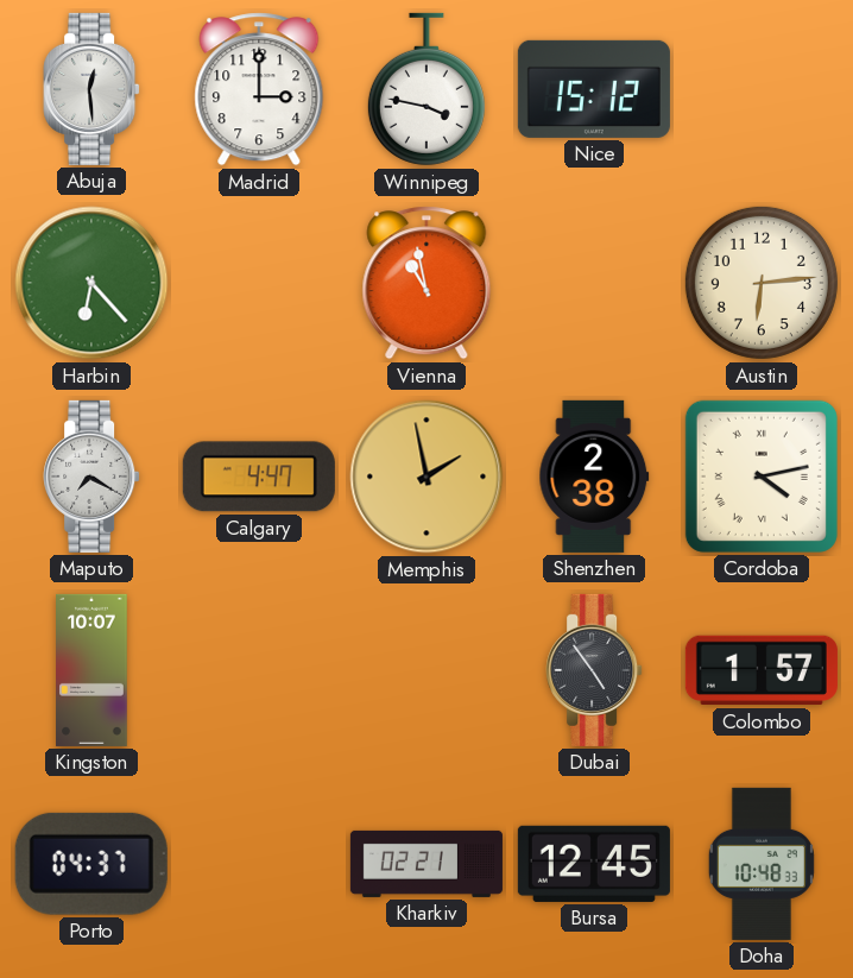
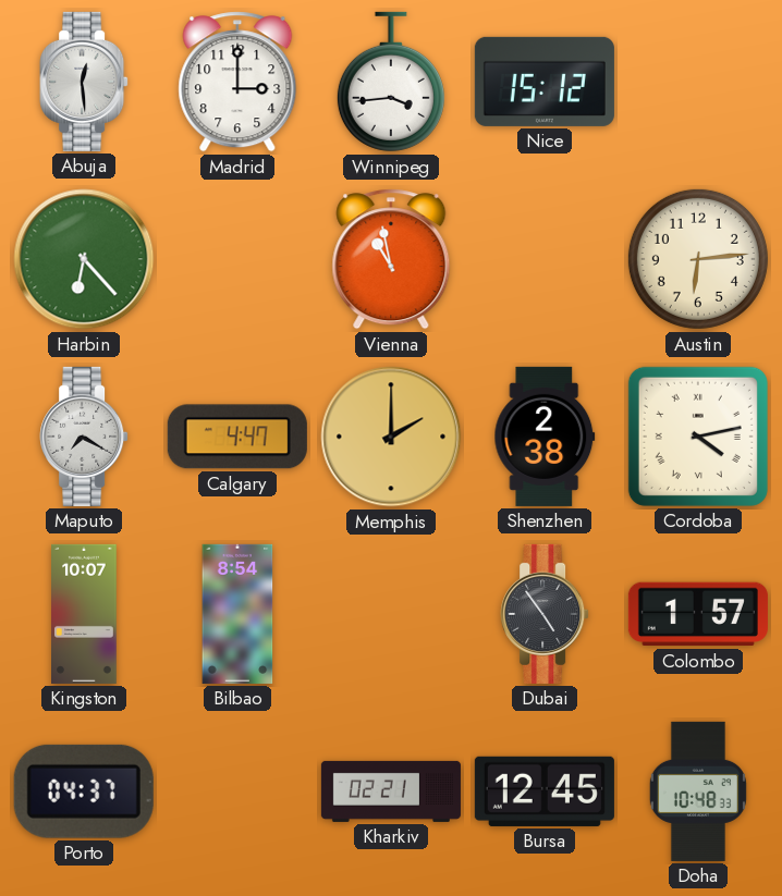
Winnipeg: 3:47 -> 3:44
Memphis: 1:58 -> 2:00
Bilbao: none -> 8:54
